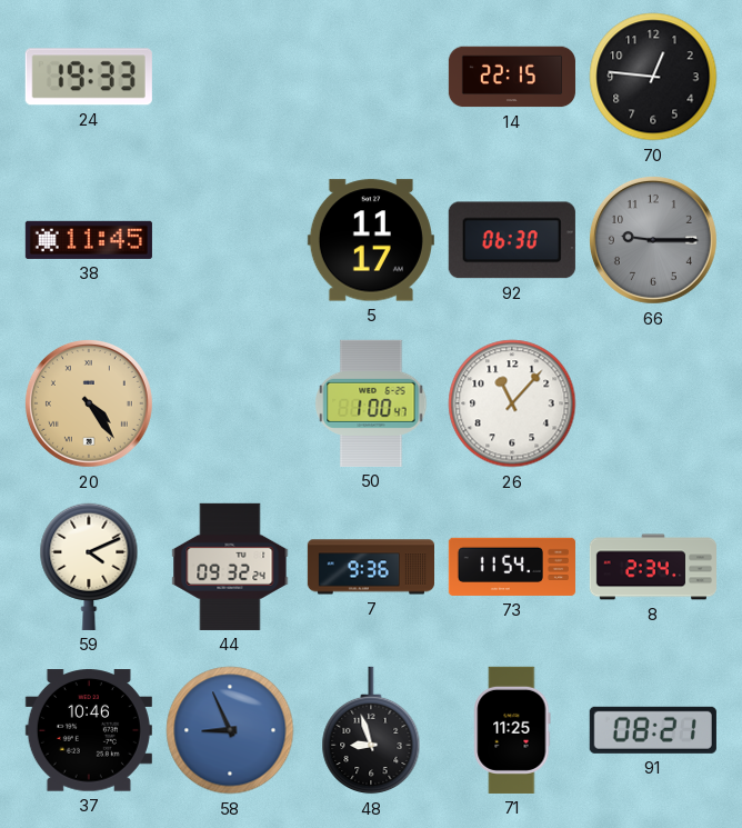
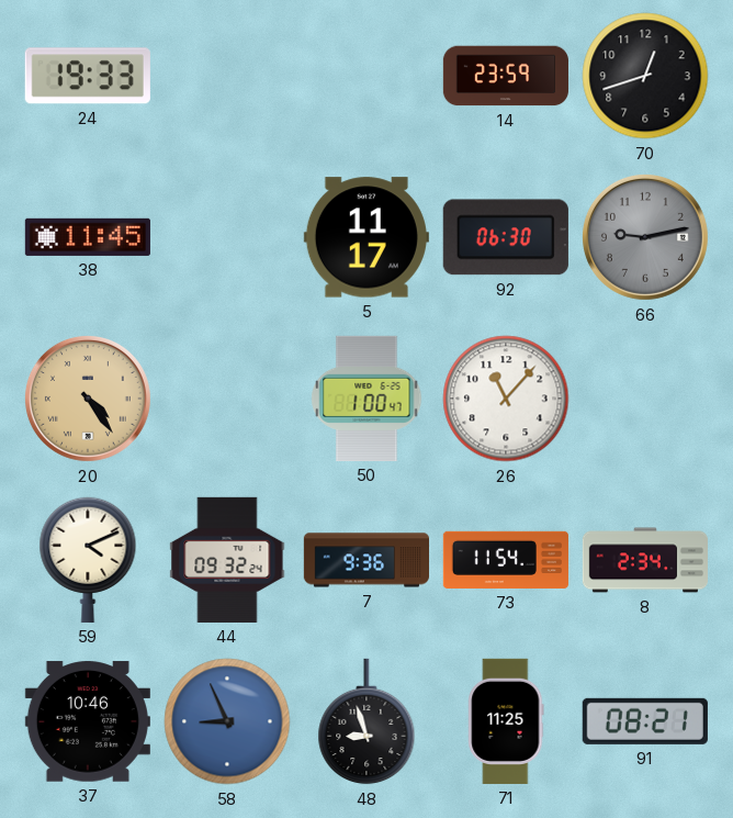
14: 22:15 -> 23:59
70: 12:46 -> 12:42
66: 9:15 -> 9:13
